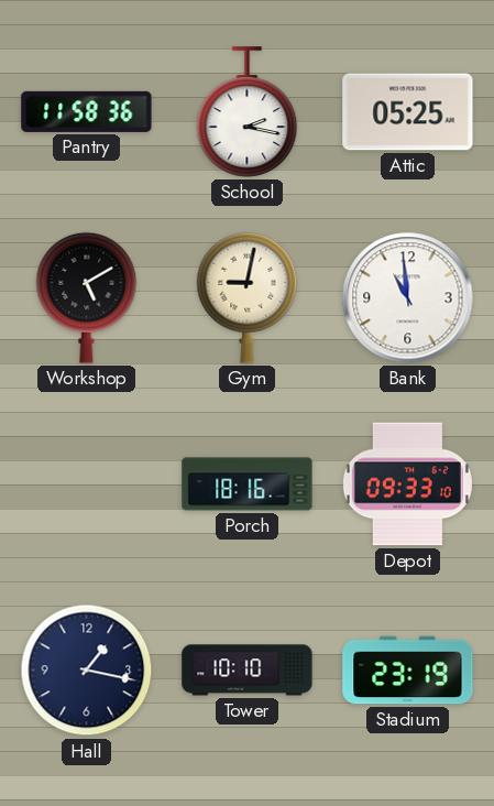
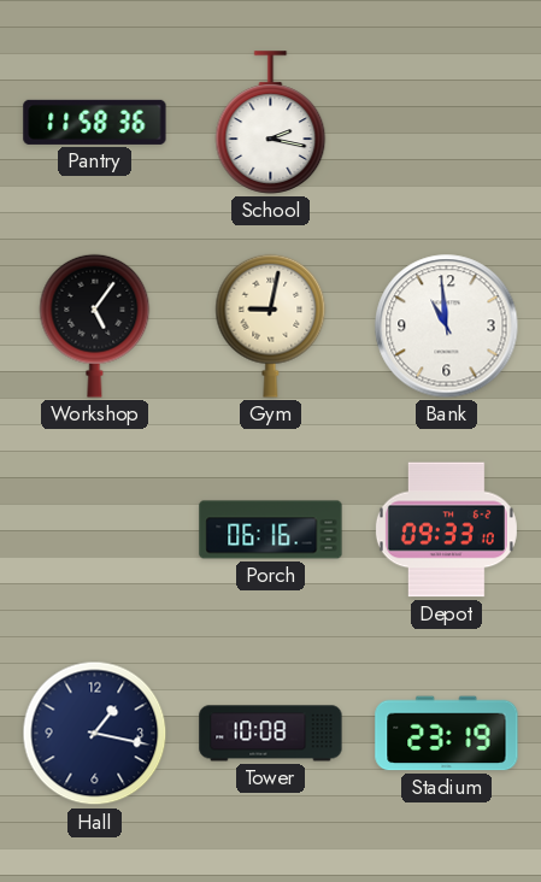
Attic: 05:25 -> none
Workshop: 5:10 -> 5:06
Porch: 18:16 -> 06:16
Tower: 10:10 -> 10:08
